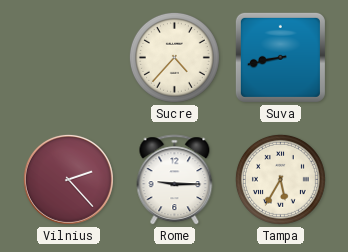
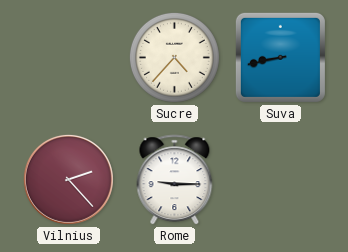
Tampa: 5:35 -> none
